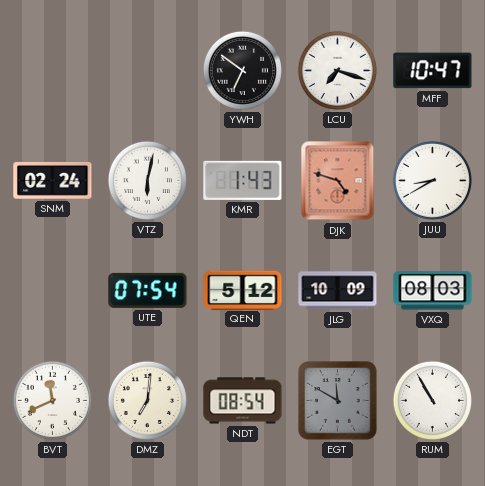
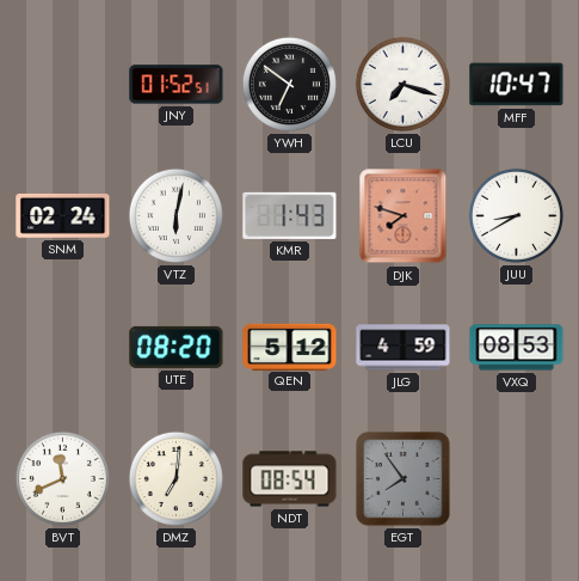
JNY: none -> 01:52
DJK: 4:48 -> 7:48
UTE: 07:54 -> 08:20
JLG: 10:09 -> 4:59
VXQ: 08:03 -> 08:53
EGT: 11:50 -> 7:54
RUM: 10:55 -> none
